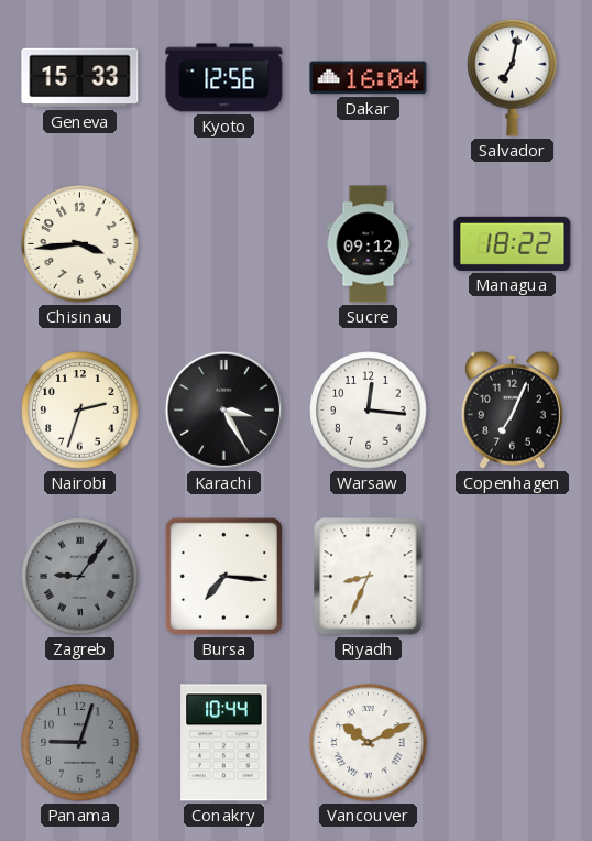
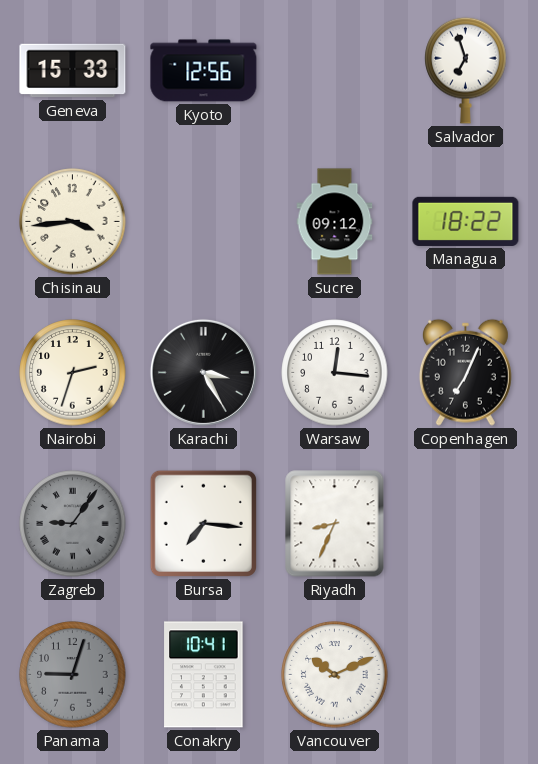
Dakar: 16:04 -> none
Salvador: 7:02 -> 6:57
Conakry: 10:44 -> 10:41
